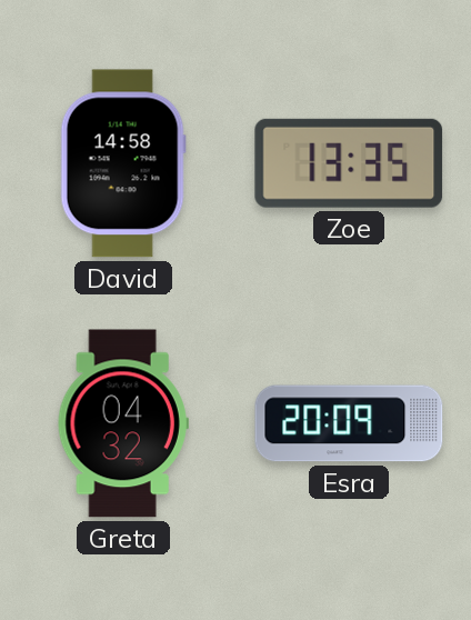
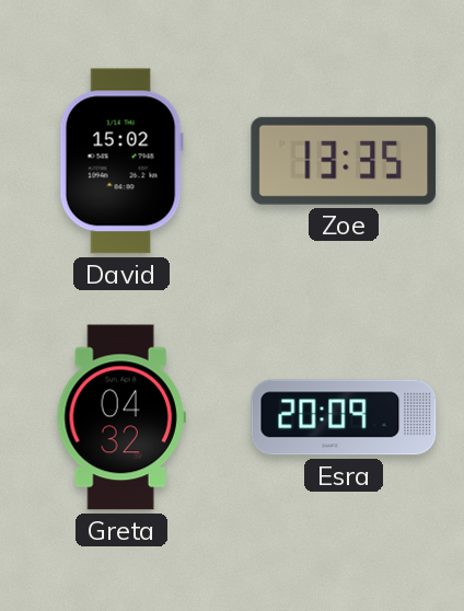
David: 14:58 -> 15:02
